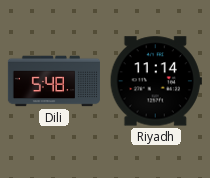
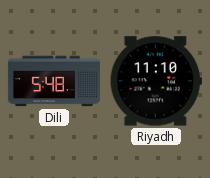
Riyadh: 11:14 -> 11:10
